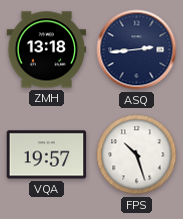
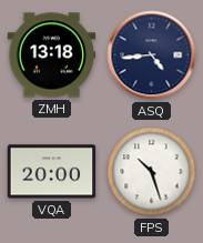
ASQ: 2:44 -> 4:44
VQA: 19:57 -> 20:00
